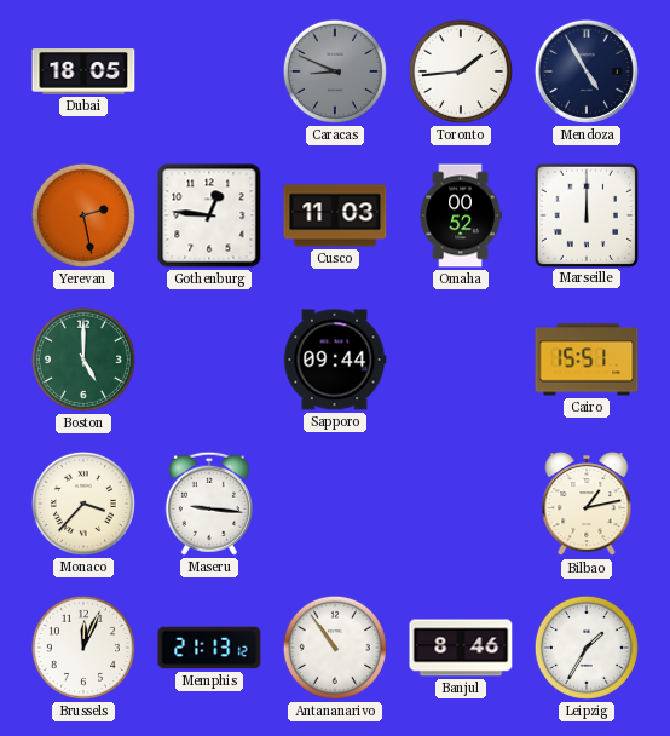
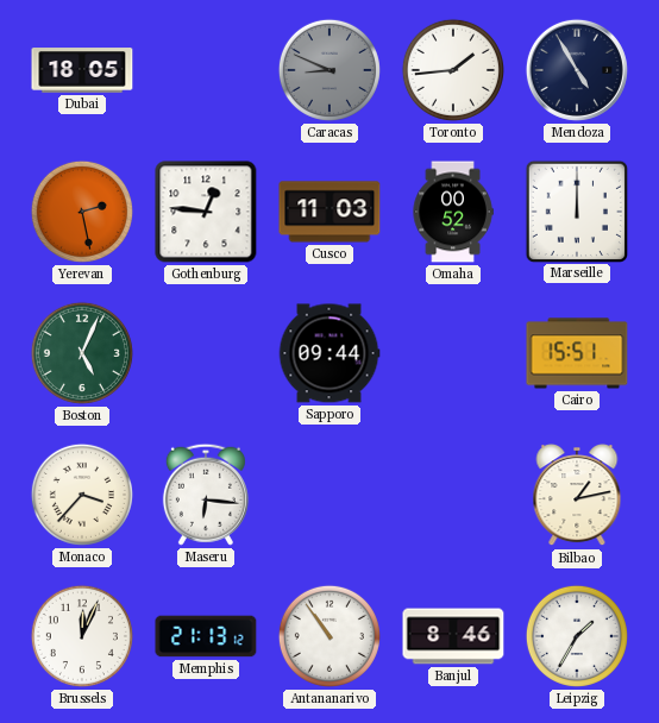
Boston: 5:00 -> 5:04
Maseru: 9:16 -> 6:16
